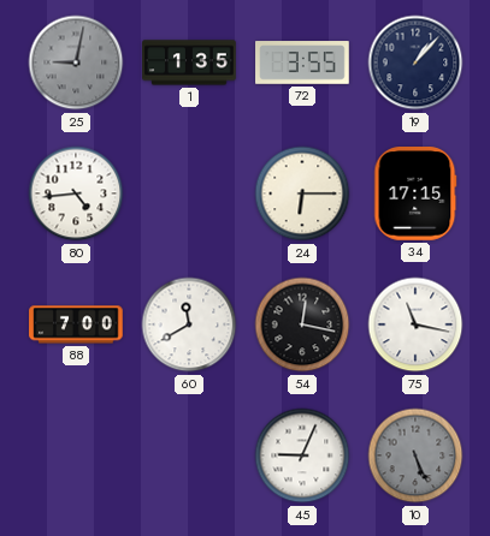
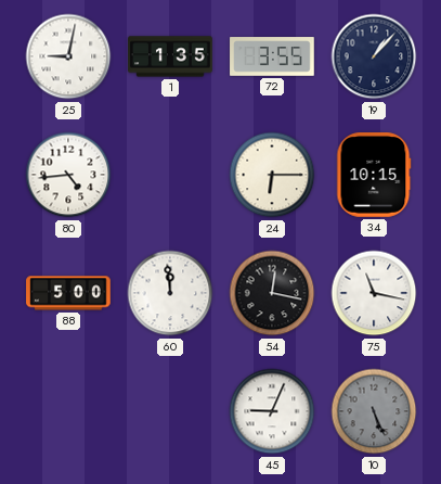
25 dial: grey -> white
34: 17:15 -> 10:15
88: 7:00 -> 5:00
60: 11:40 -> 11:59
